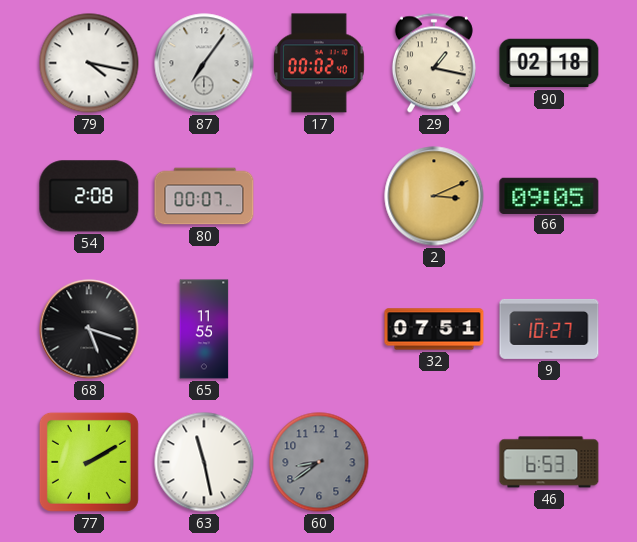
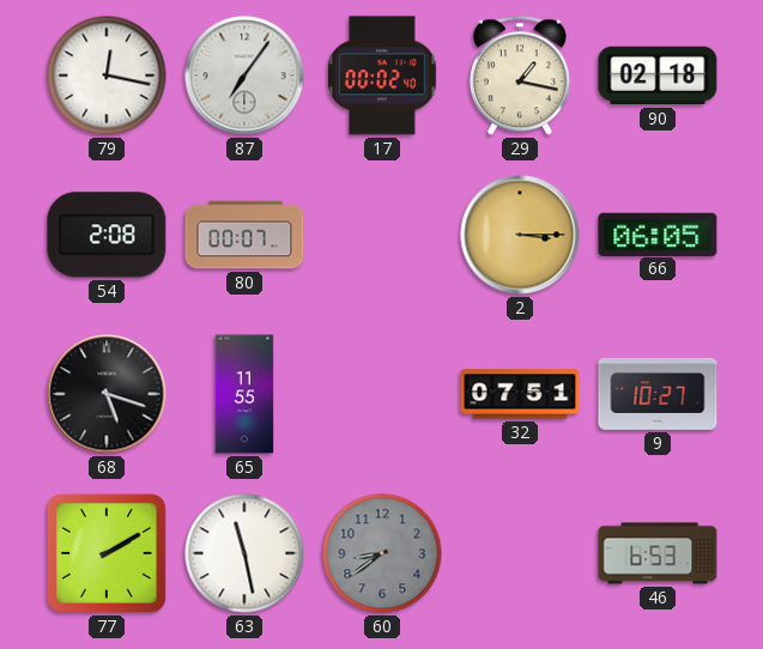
79: 4:17 -> 12:17
2: 3:11 -> 3:15
66: 09:05 -> 06:05
